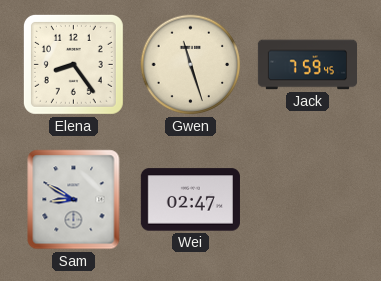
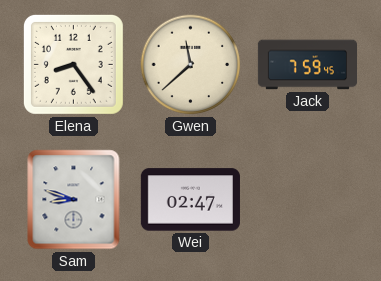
Gwen: 11:27 -> 11:38
Sam: 8:50 -> 8:48
